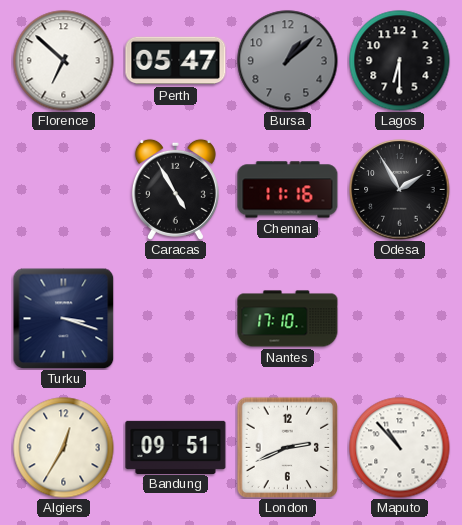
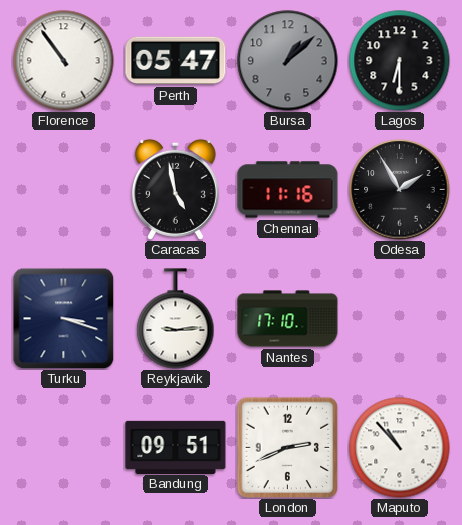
Florence: 6:52 -> 10:54
Caracas: 4:55 -> 4:58
Reykjavik: none -> 9:14
Algiers: 12:35 -> none
